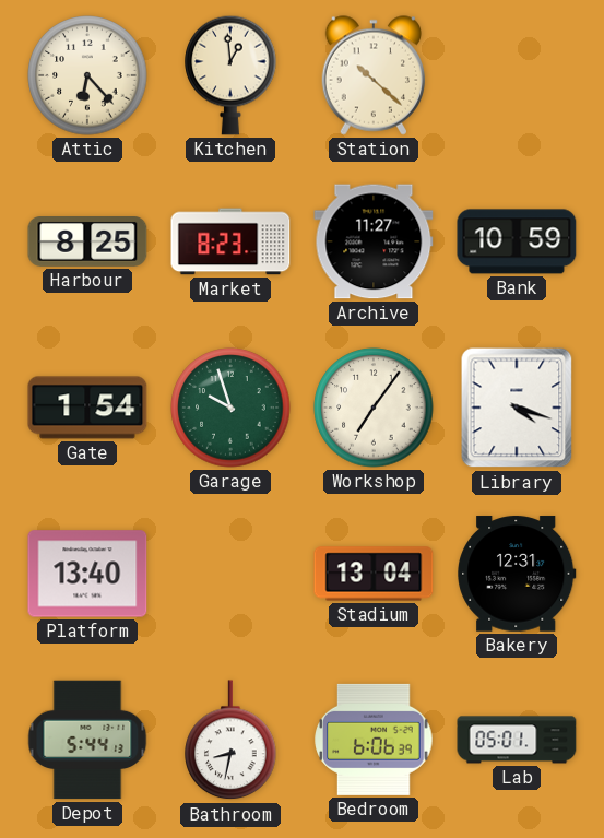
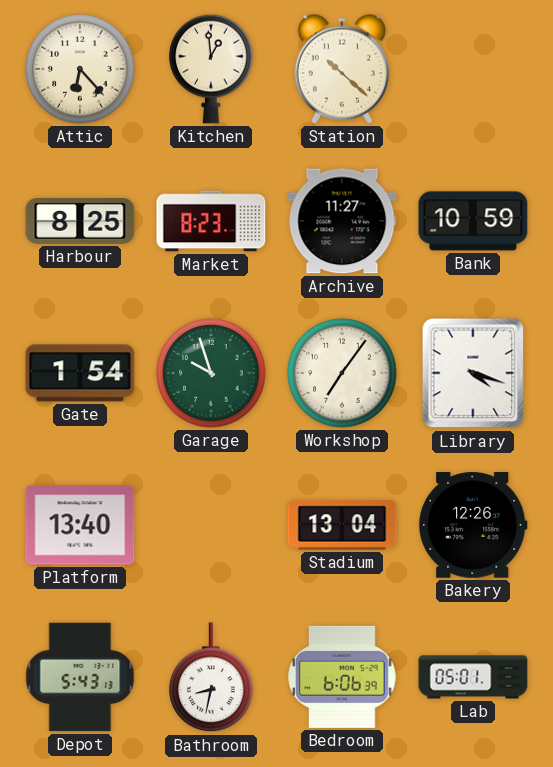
Bakery: 12:31 -> 12:26
Depot: 5:44 -> 5:43
